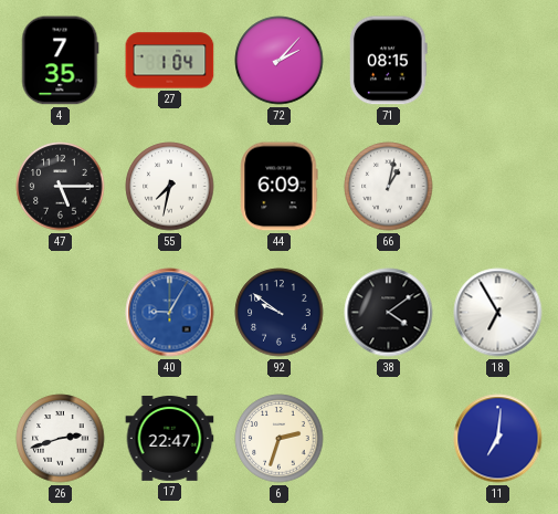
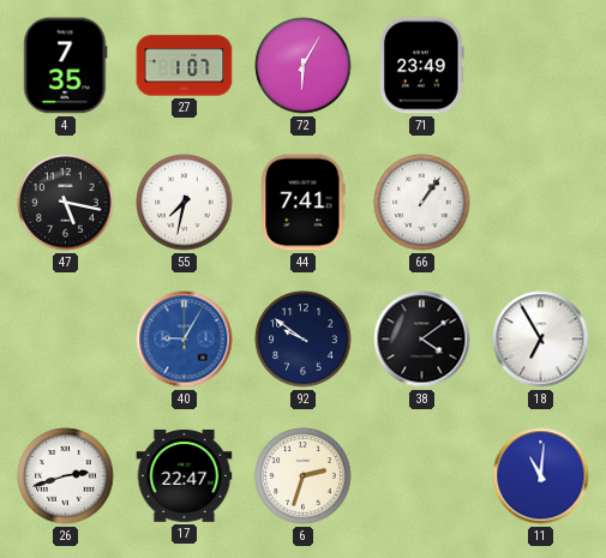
27: 1:04 -> 1:07
72: 2:07 -> 6:05
71: 08:15 -> 23:49
47: 5:15 -> 5:17
44: 6:09 -> 7:41
66: 1:02 -> 1:06
11: 7:01 -> 11:01
